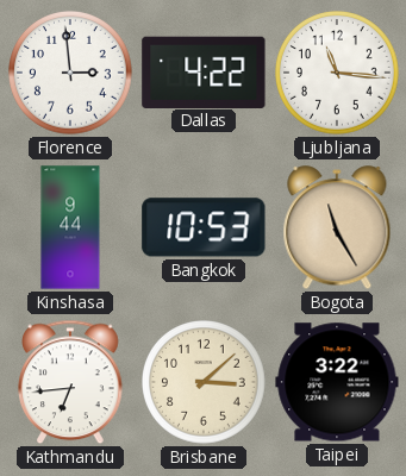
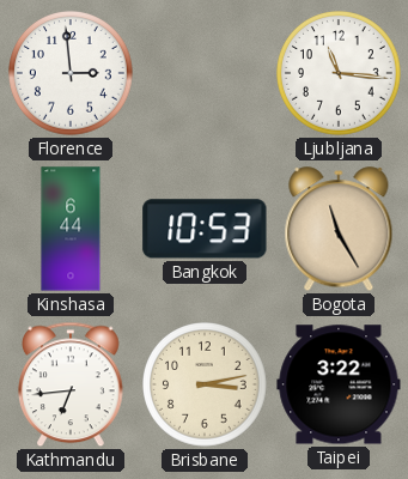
Dallas: 4:22 -> none
Kinshasa: 9:44 -> 6:44
Brisbane: 3:08 -> 3:13
